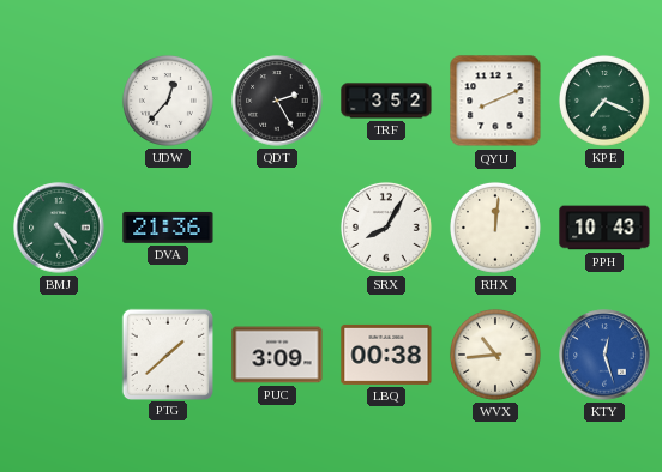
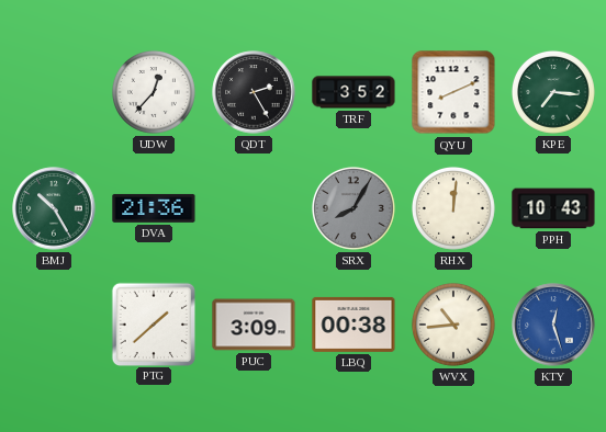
KPE: 7:19 -> 7:16
BMJ: 4:25 -> 10:25
SRX dial: white -> grey
